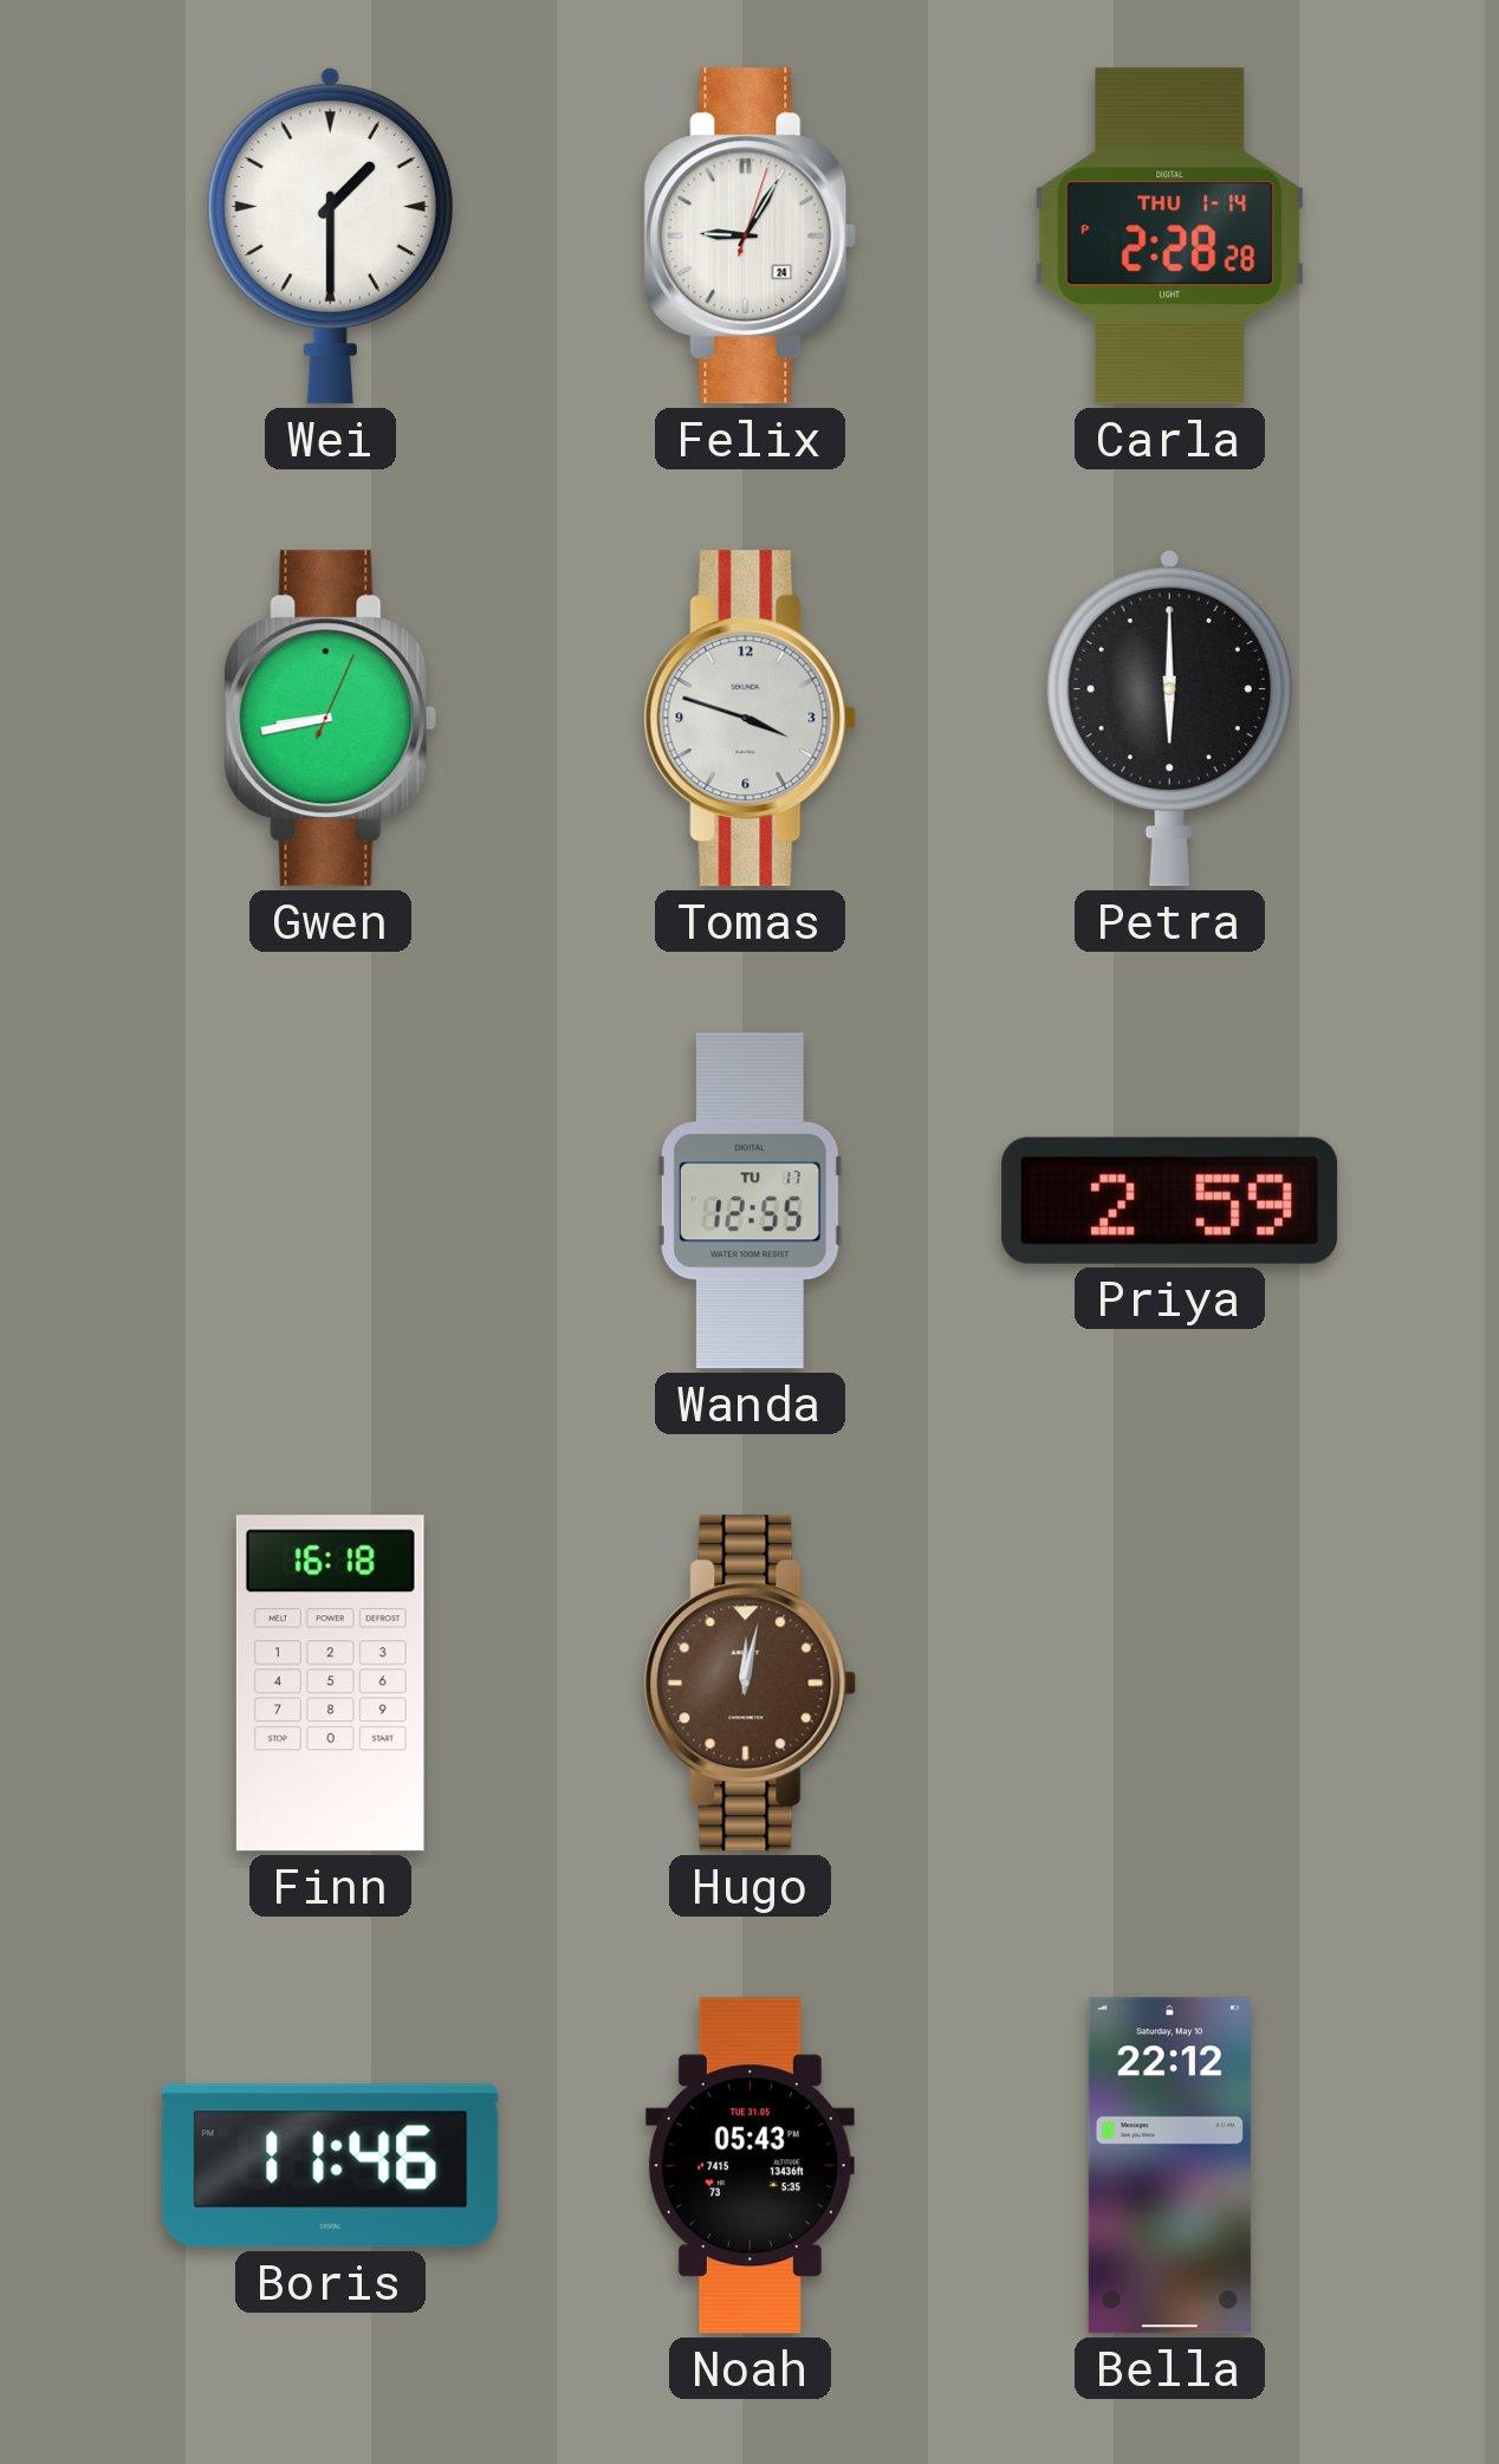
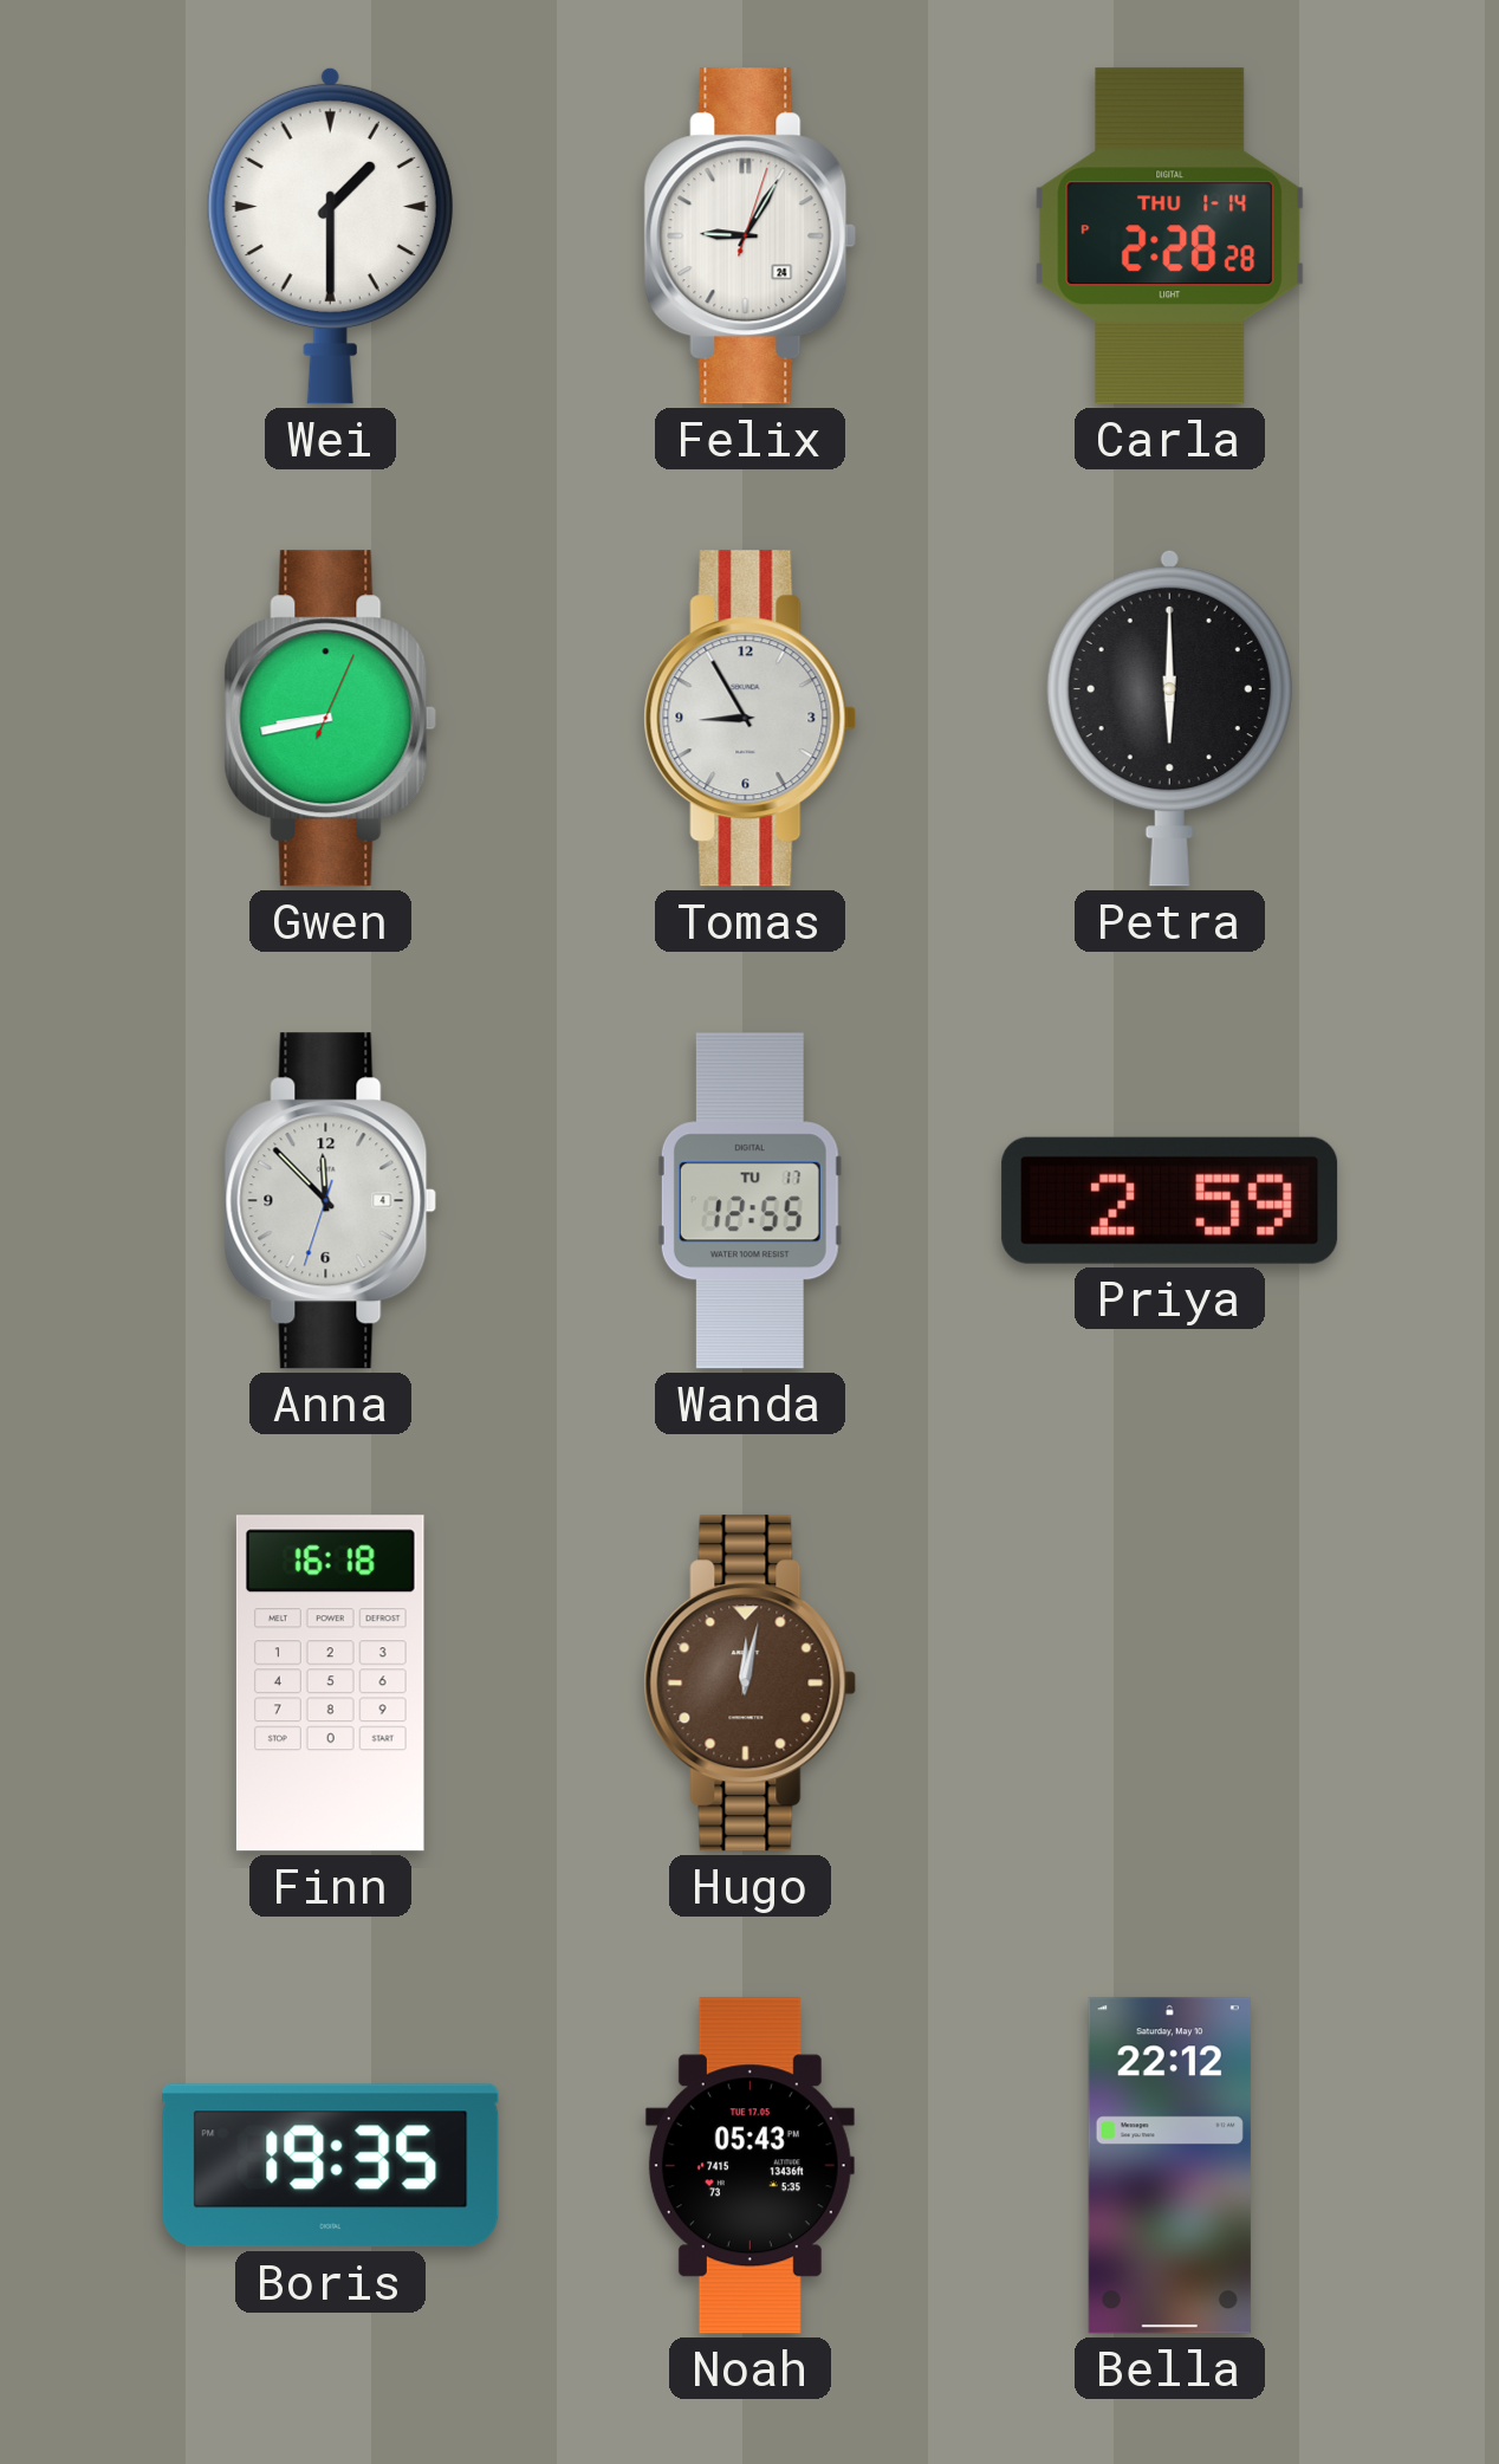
Tomas: 3:48 -> 8:55
Anna: none -> 11:52
Boris: 11:46 -> 19:35
Noah date: TUE 31.05 -> TUE 17.05
